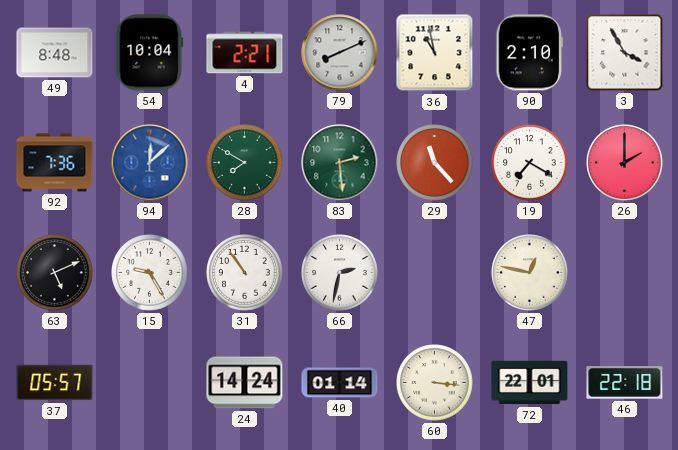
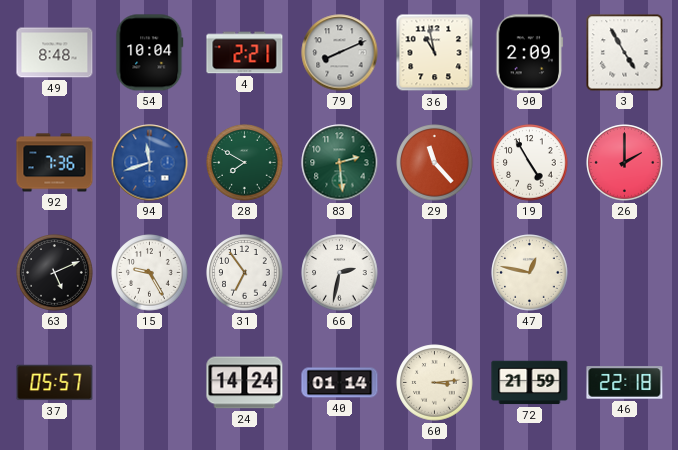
90: 2:10 -> 2:09
3: 3:55 -> 4:55
94: 12:08 -> 11:42
19: 7:20 -> 4:55
31: 10:54 -> 6:54
60: 3:16 -> 3:14
72: 22:01 -> 21:59
